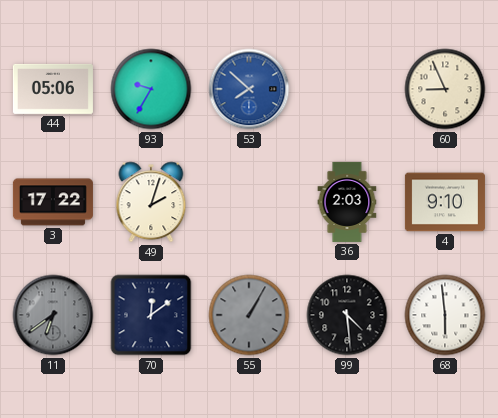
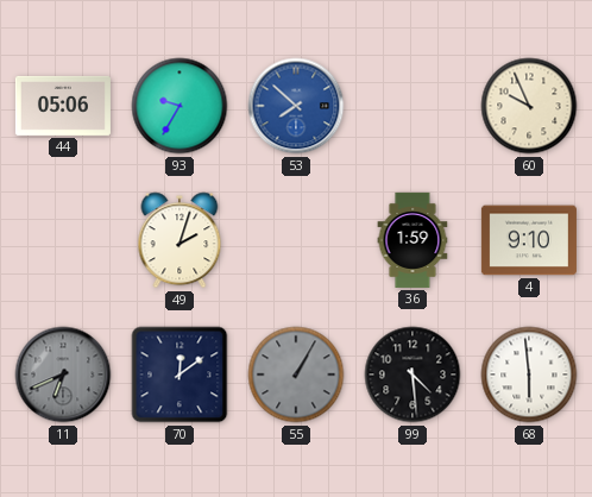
60: 8:56 -> 9:56
3: 17:22 -> none
36: 2:03 -> 1:59
11: 6:39 -> 6:41
